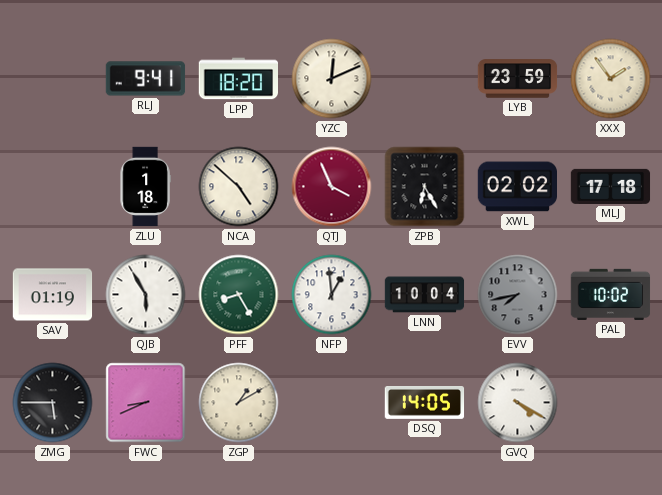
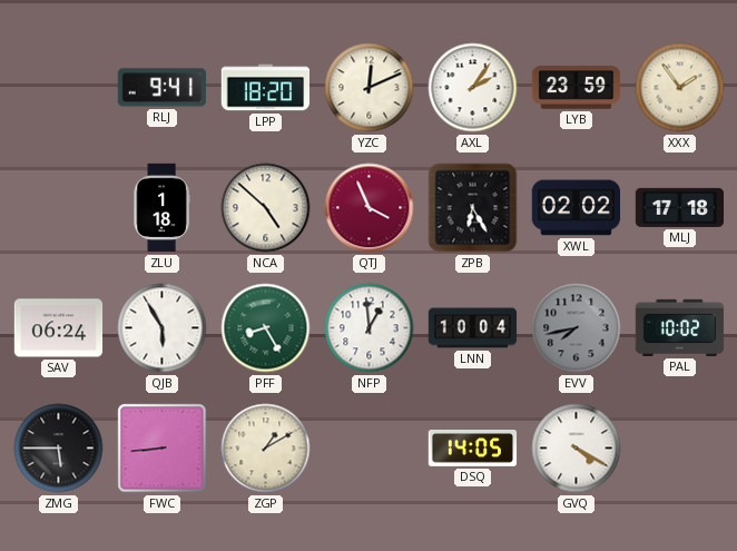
AXL: none -> 2:06
SAV: 01:19 -> 06:24
FWC: 8:41 -> 8:44
